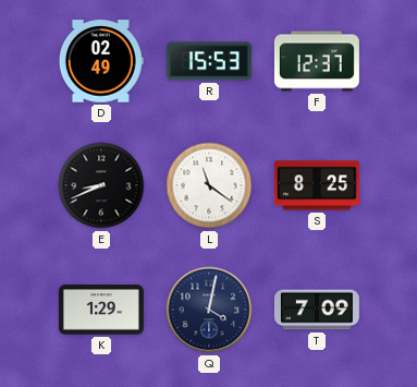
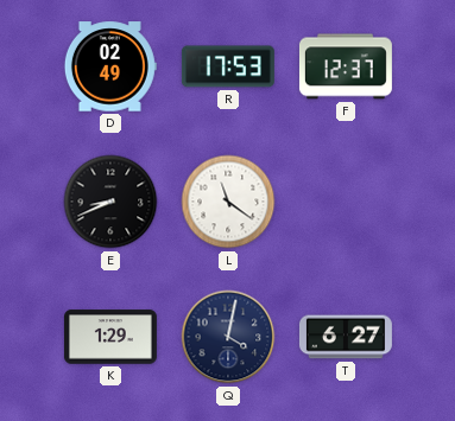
R: 15:53 -> 17:53
S: 8:25 -> none
T: 7:09 -> 6:27
